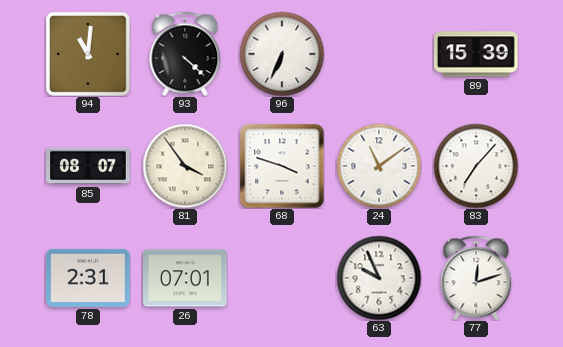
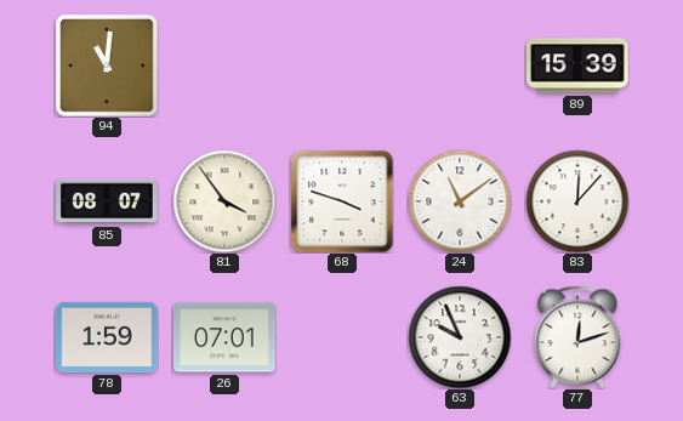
93: 4:22 -> none
96: 6:34 -> none
83: 7:07 -> 12:07
78: 2:31 -> 1:59
